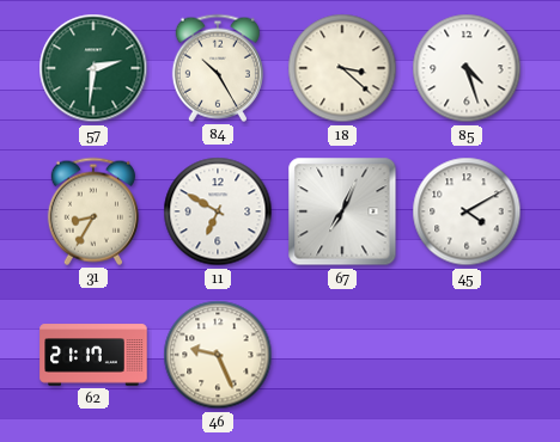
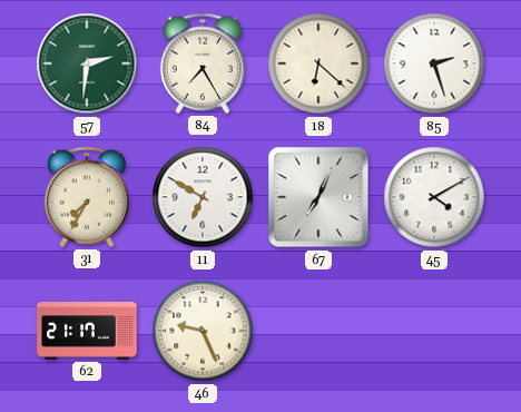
84: 10:25 -> 7:25
18: 3:22 -> 6:22
85: 4:27 -> 2:27
31: 8:35 -> 7:35
